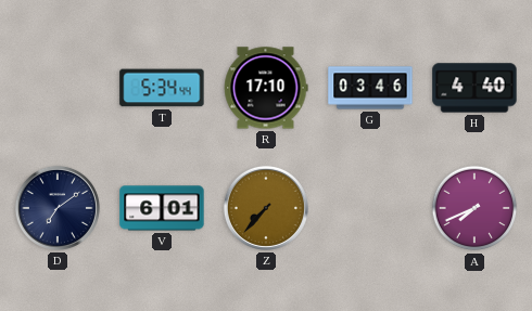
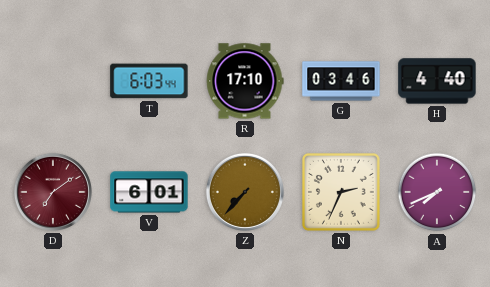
T: 5:34 -> 6:03
D dial: navy -> burgundy
N: none -> 2:34
